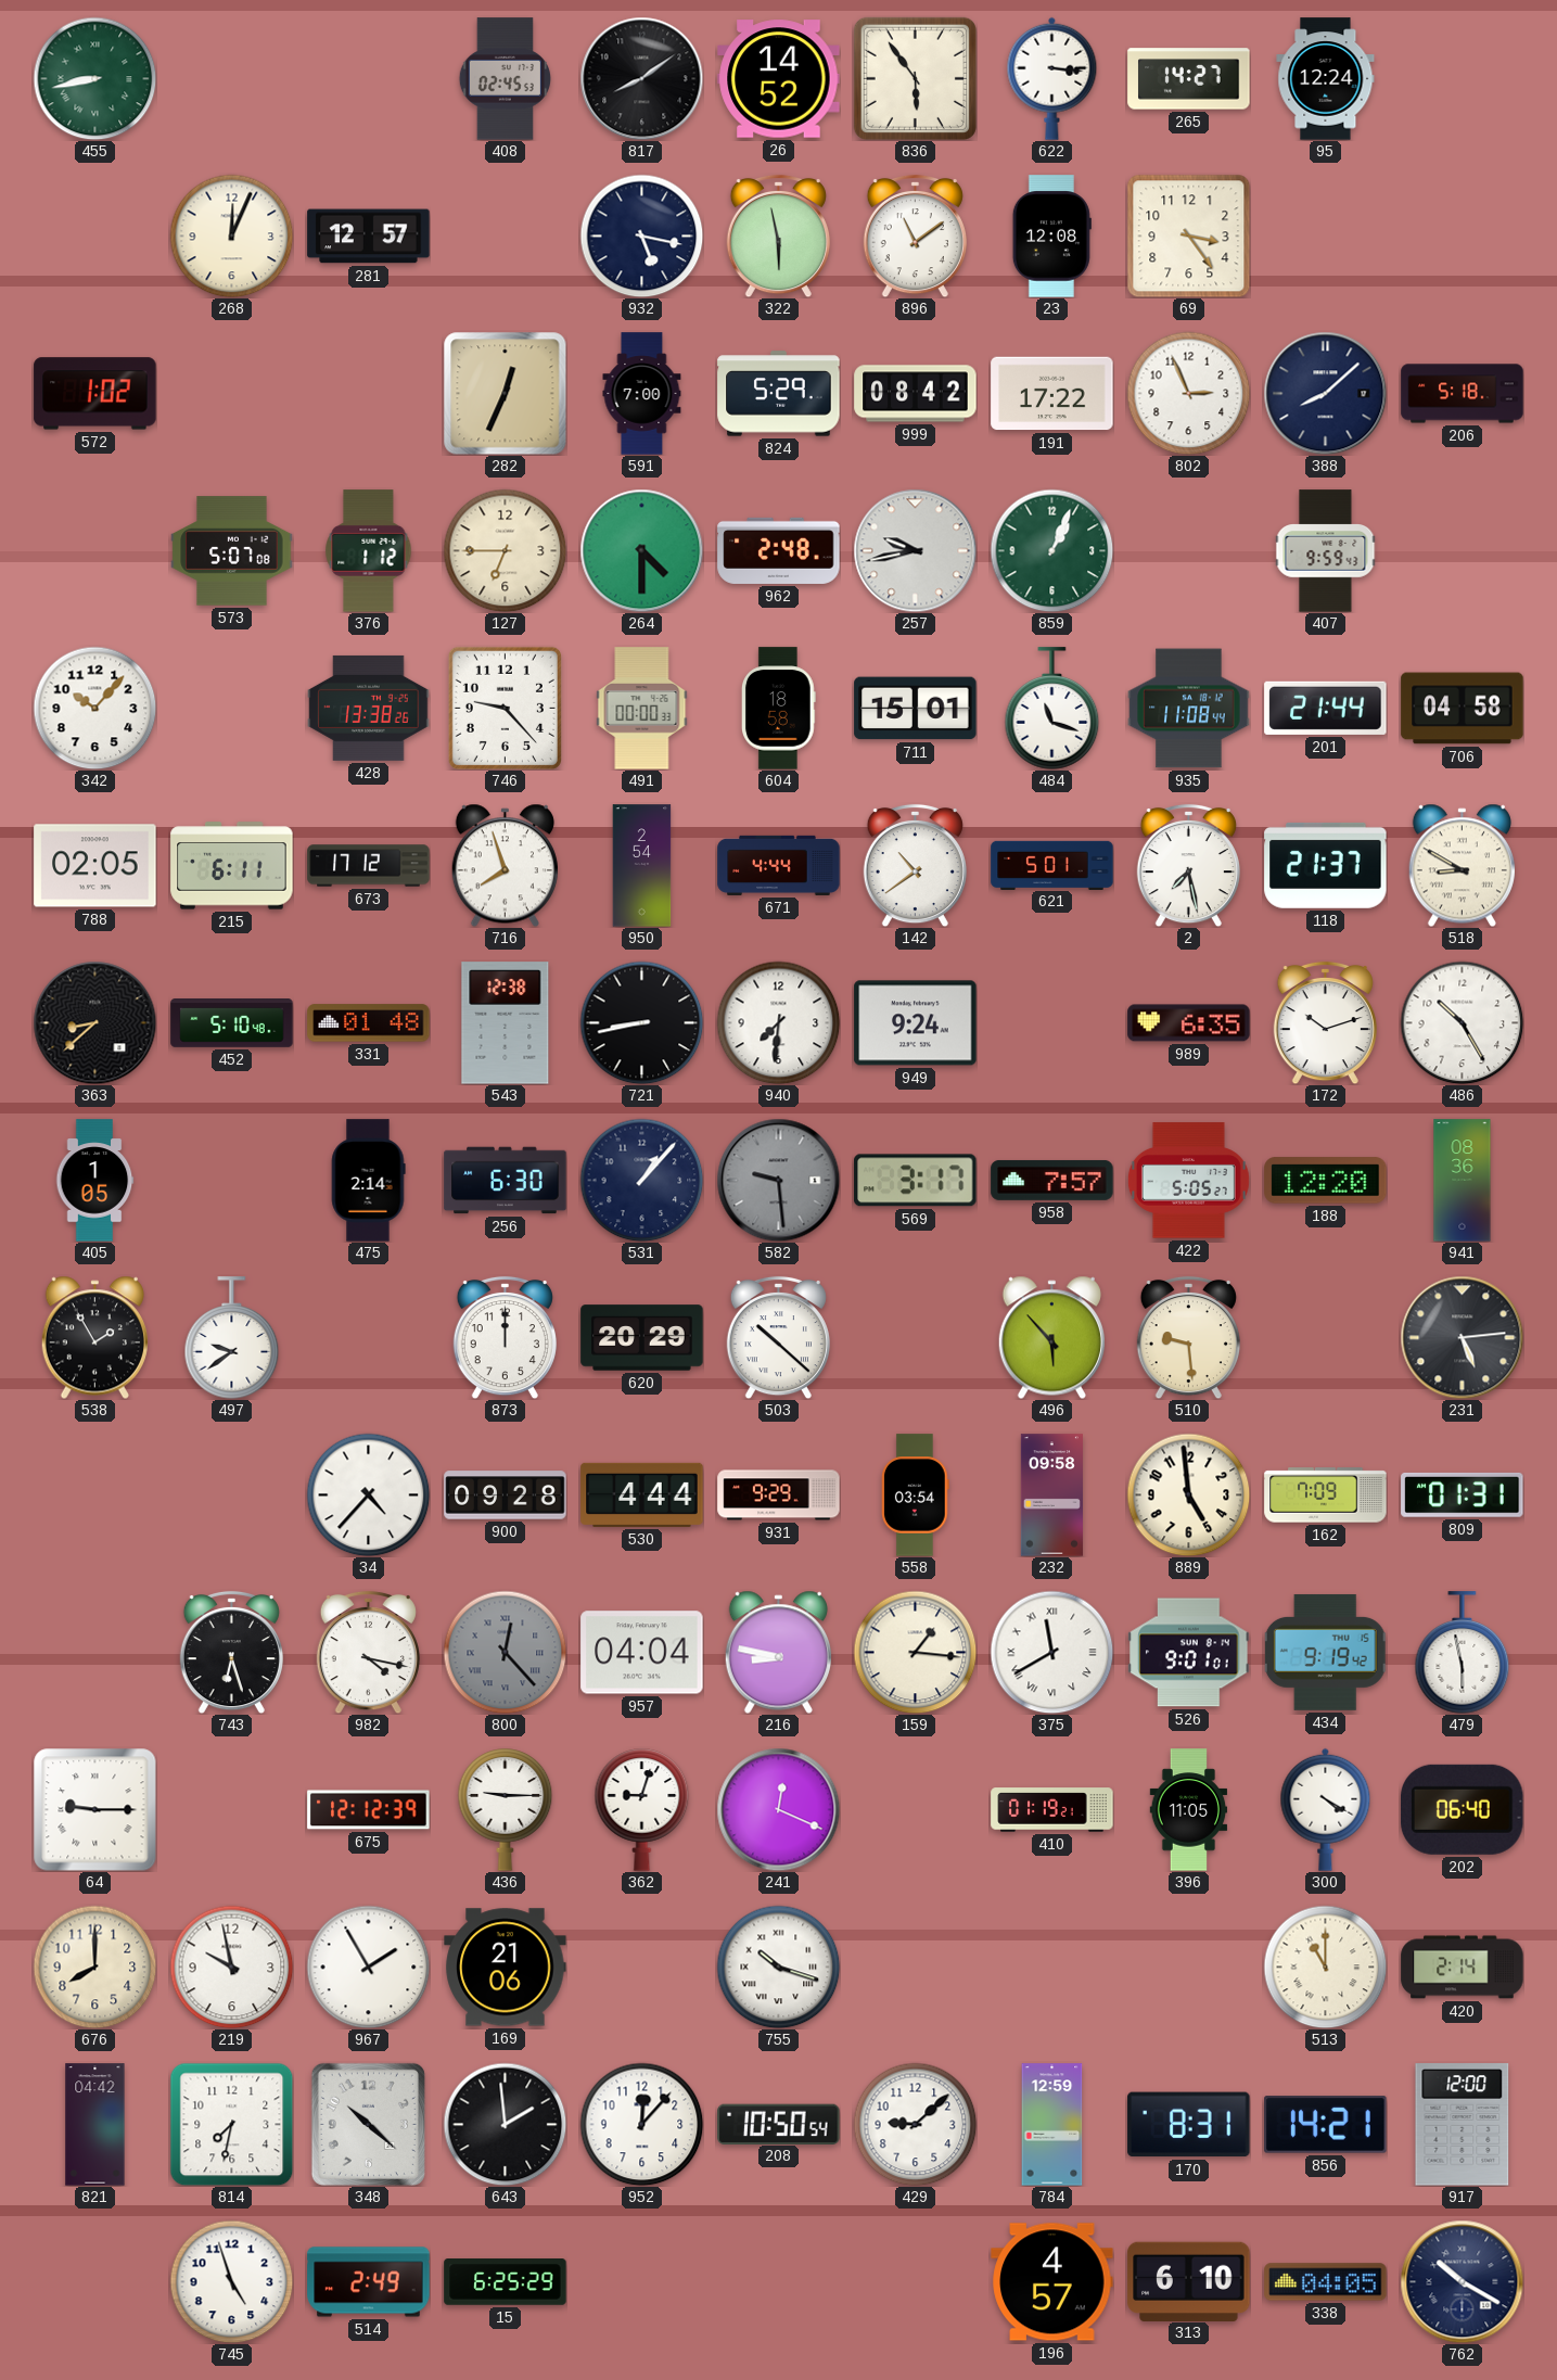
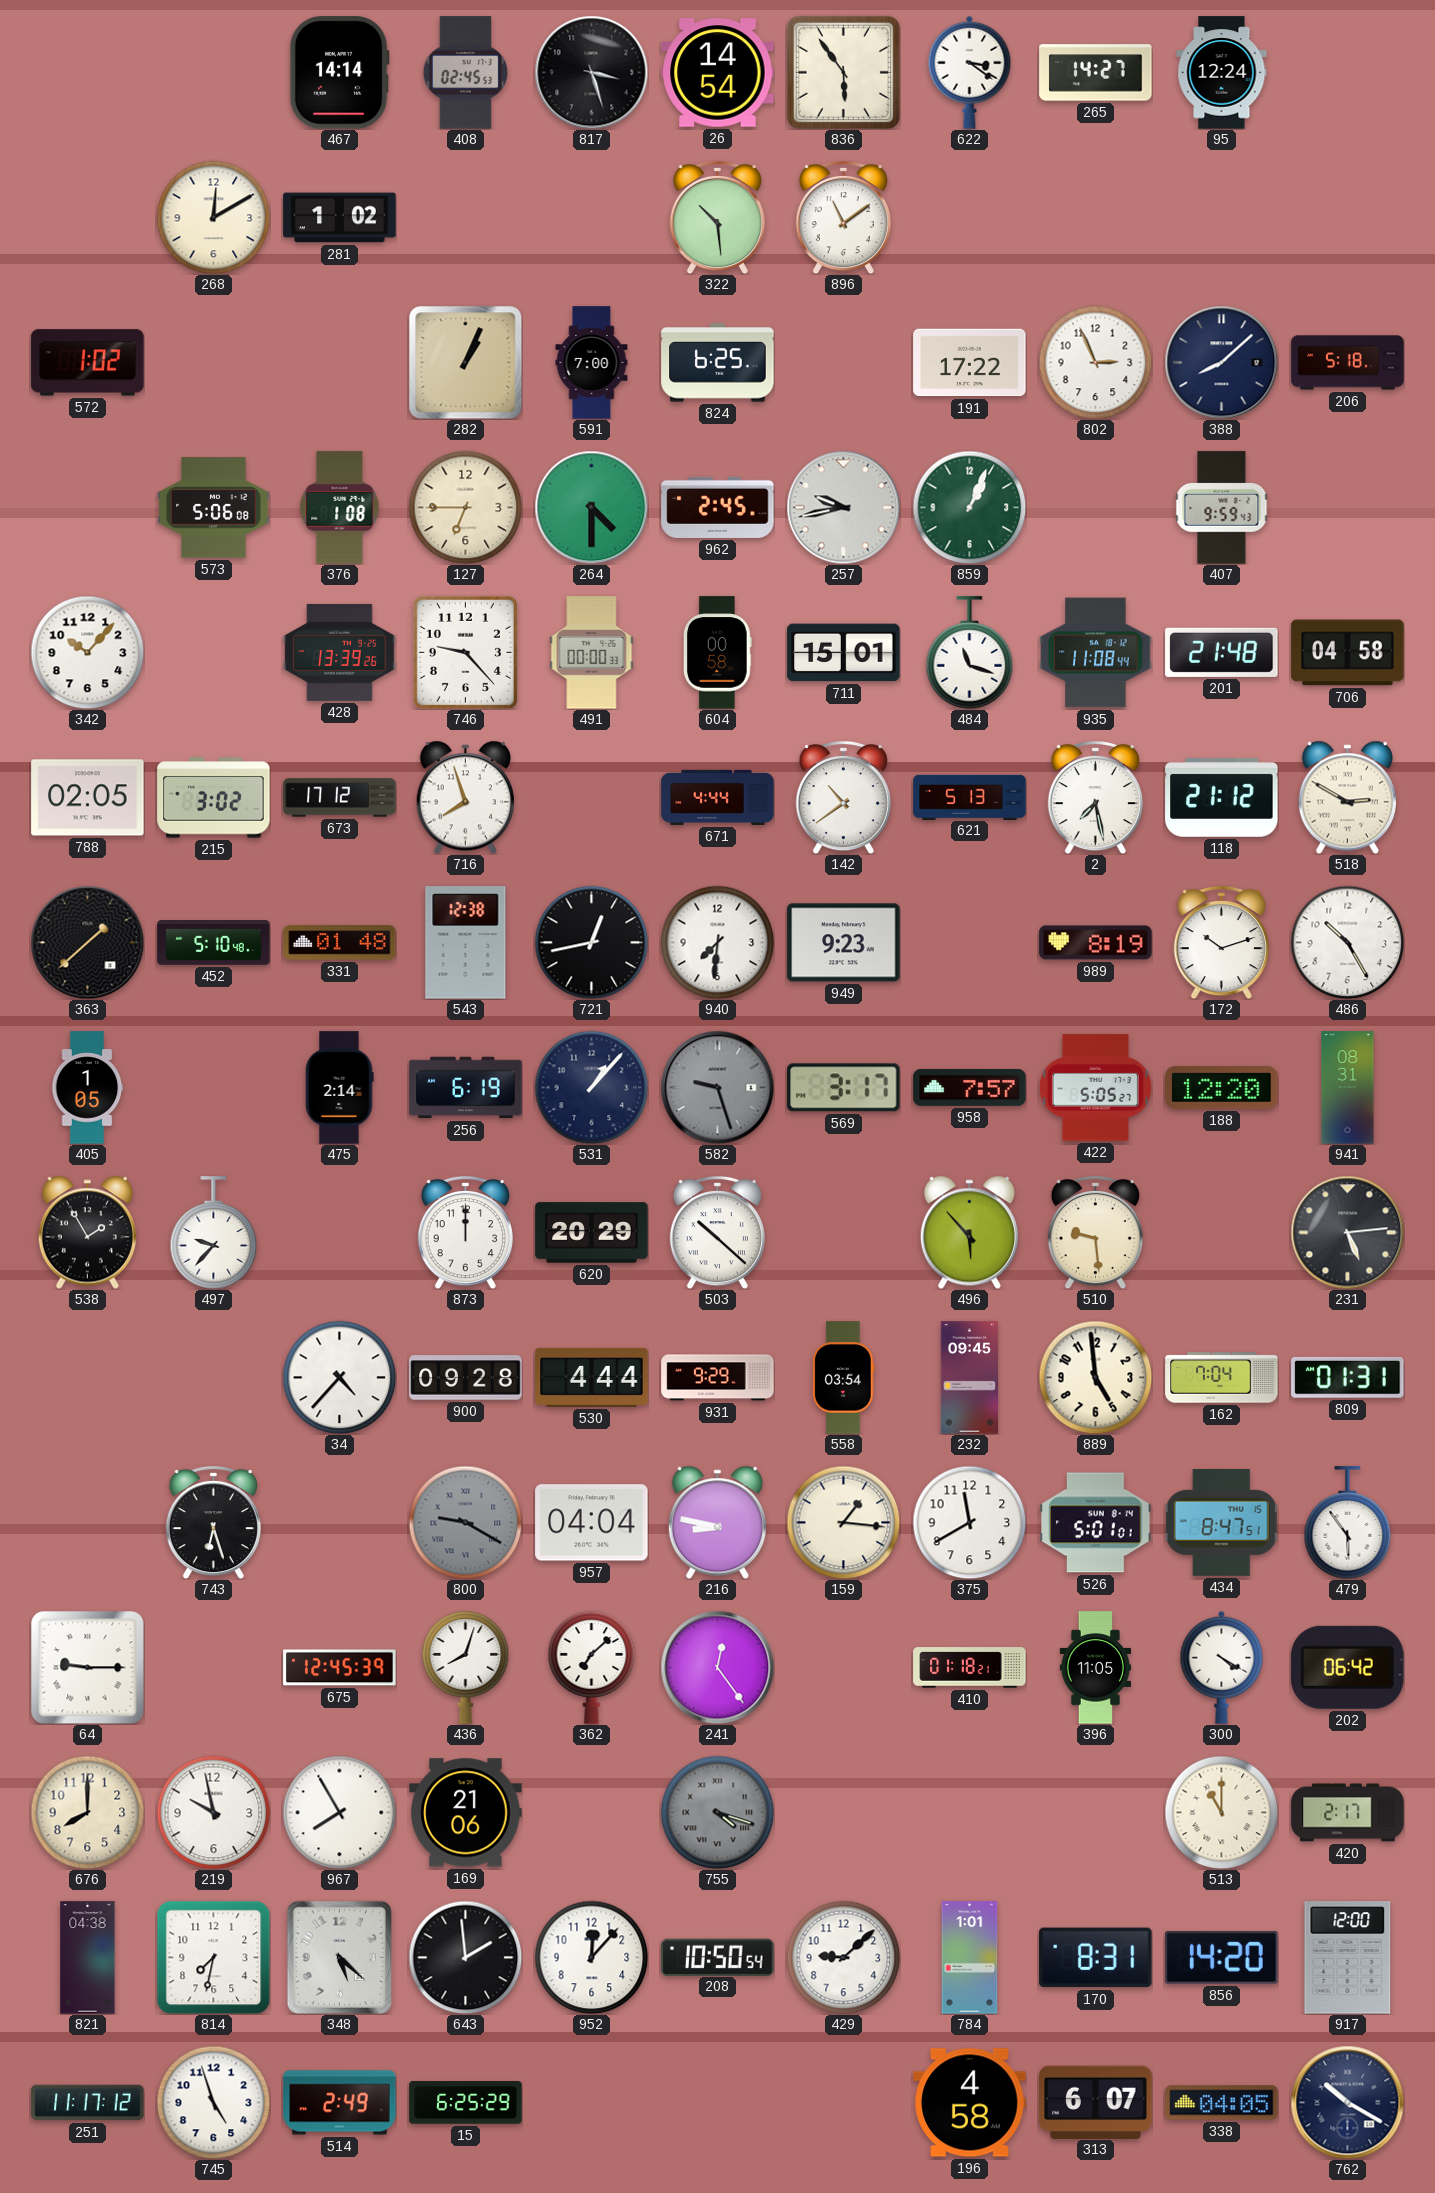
455: 8:43 -> none
467: none -> 14:14
817: 8:09 -> 3:27
26: 14:52 -> 14:54
622: 3:16 -> 3:21
268: 12:04 -> 12:10
281: 12:57 -> 1:02
932: 5:17 -> none
322: 5:58 -> 10:29
23: 12:08 -> none
69: 3:24 -> none
282: 12:34 -> 1:04
824: 5:29 -> 6:25
999: 08:42 -> none
573: 5:07 -> 5:06
376: 1:12 -> 1:08
962: 2:48 -> 2:45
428: 13:38 -> 13:39
604: 18:58 -> 00:58
201: 21:44 -> 21:48
215: 6:11 -> 3:02
950: 2:54 -> none
621: 5:01 -> 5:13
118: 21:37 -> 21:12
518: 8:50 -> 2:50
363: 8:38 -> 1:38
721: 8:43 -> 12:43
949: 9:24 -> 9:23
989: 6:35 -> 8:19
256: 6:30 -> 6:19
582: 9:29 -> 9:27
941: 08:36 -> 08:31
497: 9:39 -> 9:37
232: 09:58 -> 09:45
162: 7:09 -> 7:04
982: 4:17 -> none
800: 12:23 -> 9:20
375 numerals: Roman -> Arabic
526: 9:01 -> 5:01
434: 9:19 -> 8:47
479: 5:58 -> 5:54
675: 12:12 -> 12:45
436: 9:15 -> 8:03
362: 9:03 -> 7:08
241: 12:19 -> 12:24
410: 01:19 -> 01:18
202: 06:40 -> 06:42
967: 1:55 -> 7:55
755: 10:18 -> 4:18
755 dial: white -> grey
420: 2:14 -> 2:17
821: 04:42 -> 04:38
348: 10:22 -> 5:22
784: 12:59 -> 1:01
856: 14:21 -> 14:20
251: none -> 11:17
196: 4:57 -> 4:58
313: 6:10 -> 6:07
